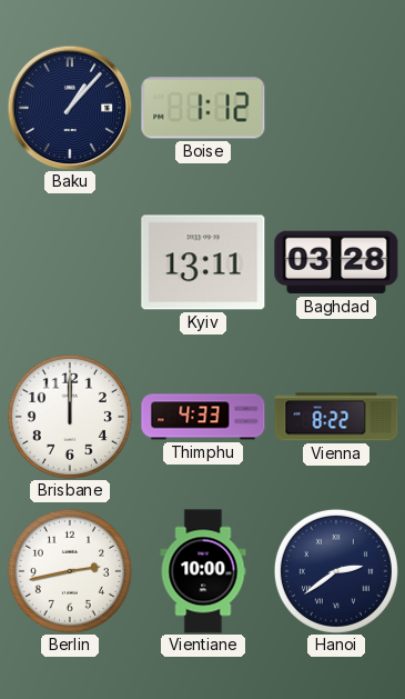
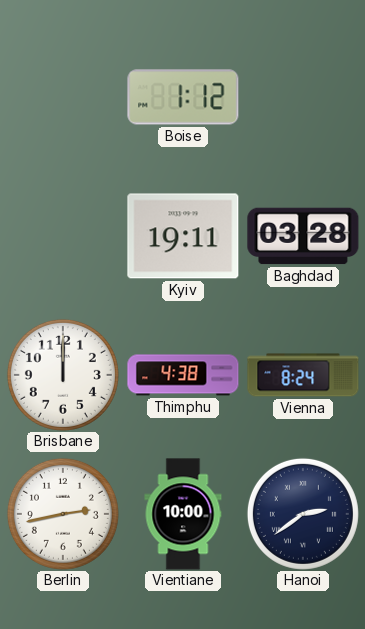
Baku: 1:07 -> none
Kyiv: 13:11 -> 19:11
Thimphu: 4:33 -> 4:38
Vienna: 8:22 -> 8:24
